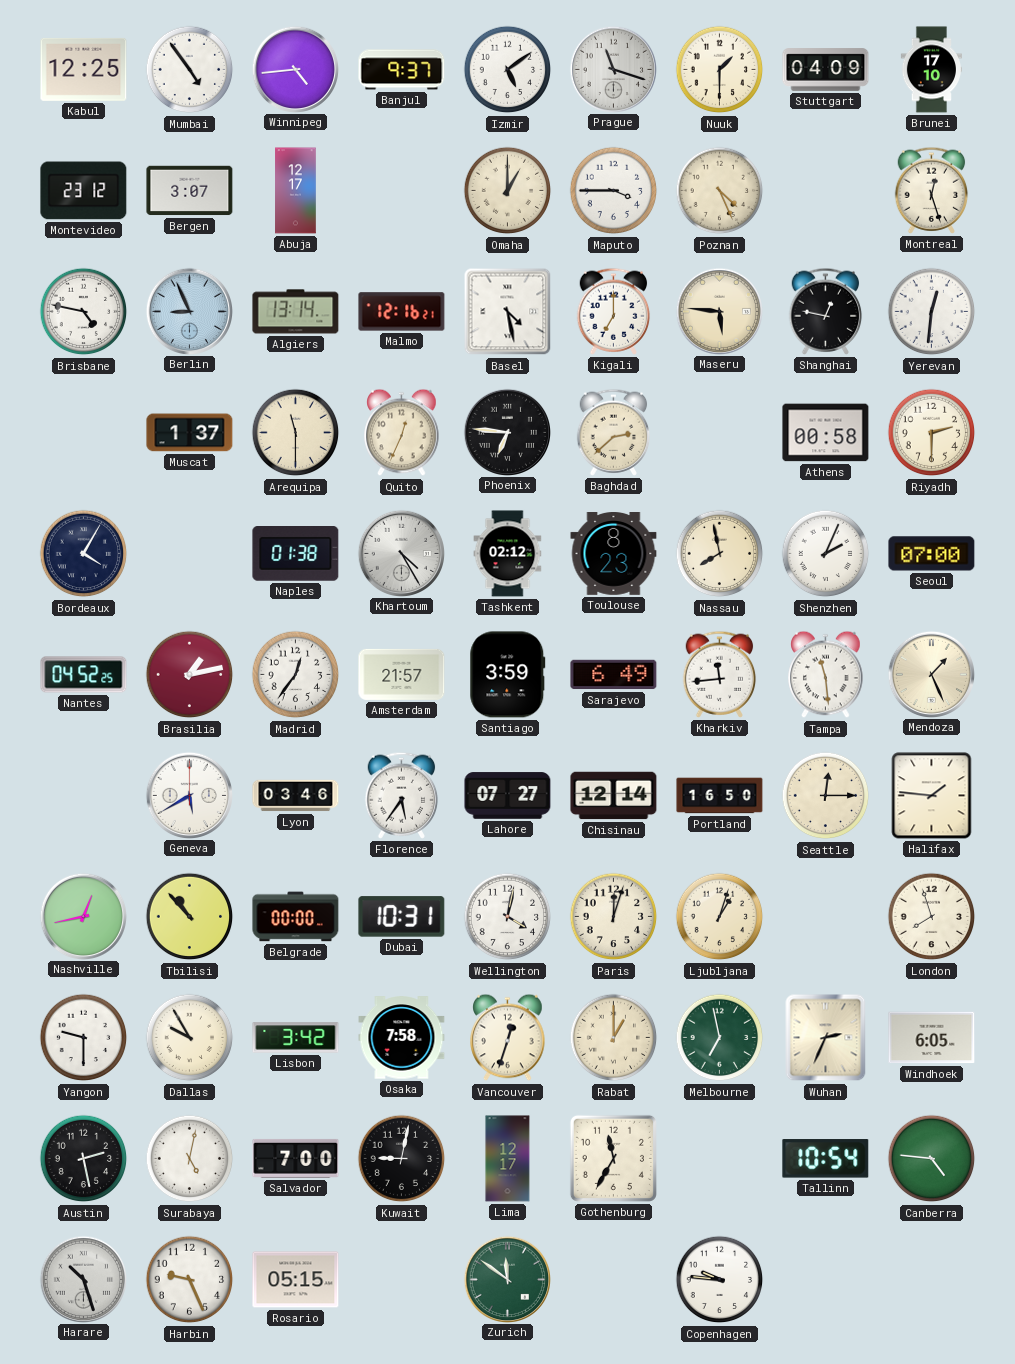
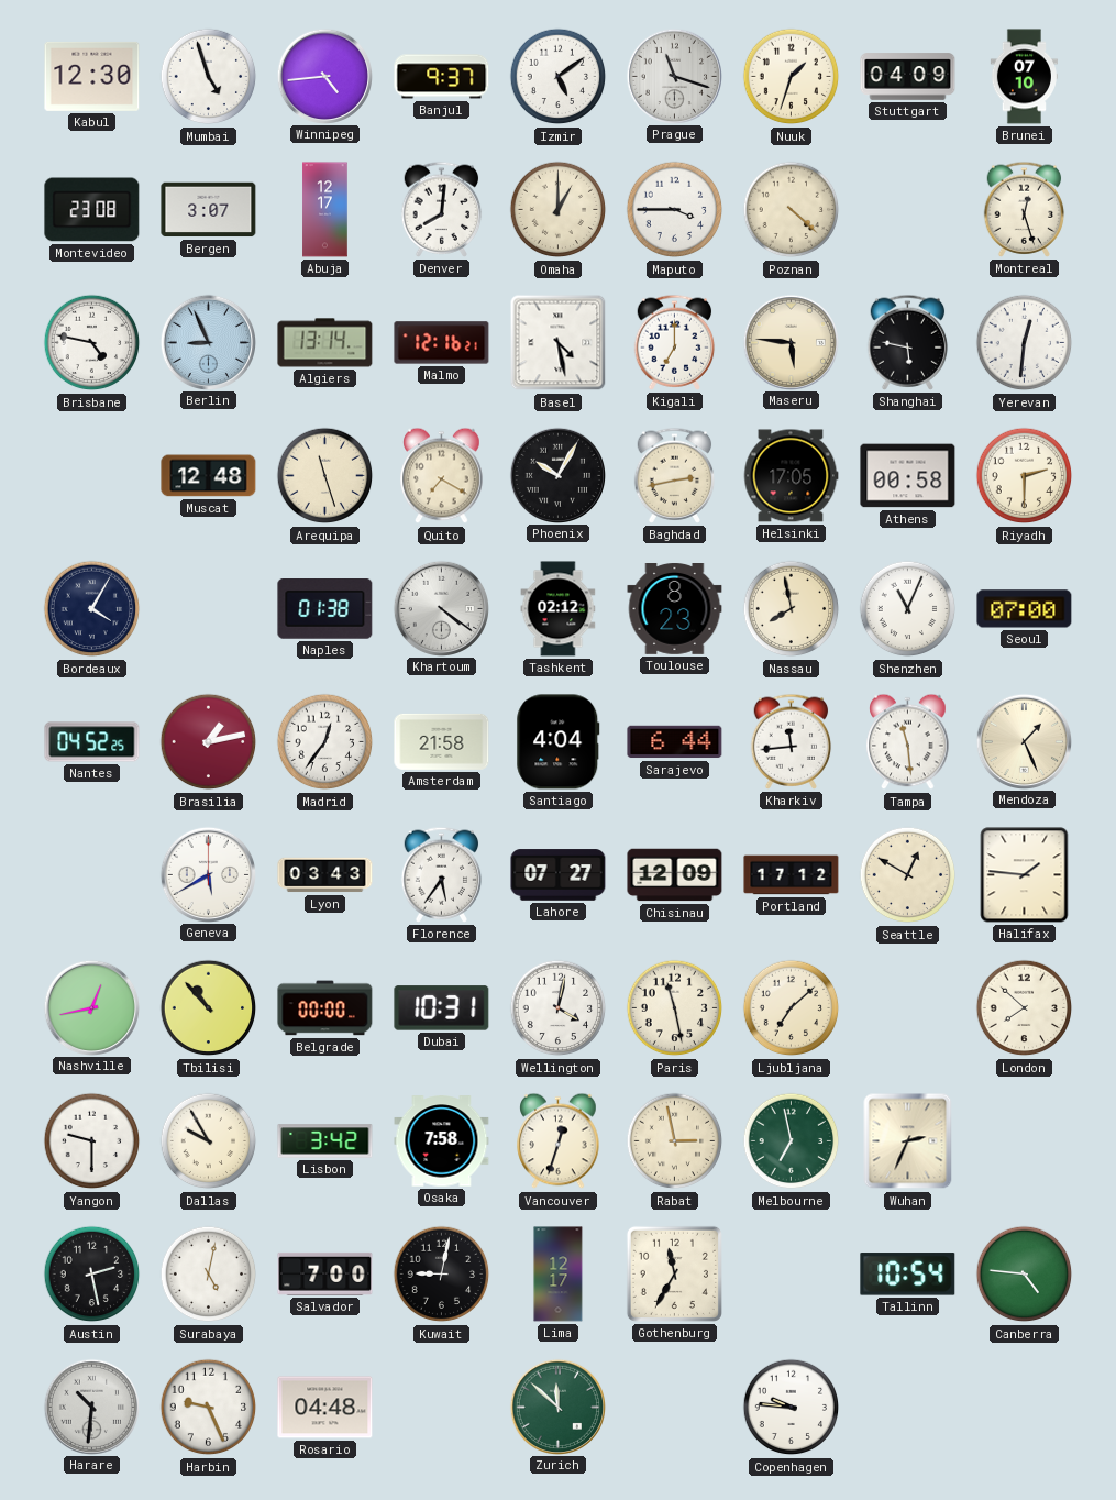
Kabul: 12:25 -> 12:30
Mumbai: 4:54 -> 4:57
Nuuk: 1:30 -> 1:33
Brunei: 17:10 -> 07:10
Montevideo: 23:12 -> 23:08
Denver: none -> 8:01
Poznan: 4:26 -> 4:22
Shanghai: 12:47 -> 5:47
Muscat: 1:37 -> 12:48
Arequipa: 11:30 -> 11:27
Quito: 12:34 -> 7:20
Phoenix: 6:46 -> 10:05
Baghdad: 2:38 -> 2:43
Helsinki: none -> 17:05
Khartoum: 4:25 -> 4:21
Shenzhen: 2:04 -> 11:04
Amsterdam: 21:57 -> 21:58
Santiago: 3:59 -> 4:04
Sarajevo: 6:49 -> 6:44
Lyon: 03:46 -> 03:43
Chisinau: 12:14 -> 12:09
Portland: 16:50 -> 17:12
Seattle: 12:15 -> 12:50
Paris: 12:03 -> 11:28
Ljubljana: 1:03 -> 7:08
London: 7:57 -> 7:52
Rabat: 1:00 -> 2:58
Windhoek: 6:05 -> none
Harare: 10:27 -> 10:31
Rosario: 05:15 -> 04:48
Zurich: 11:51 -> 11:52
